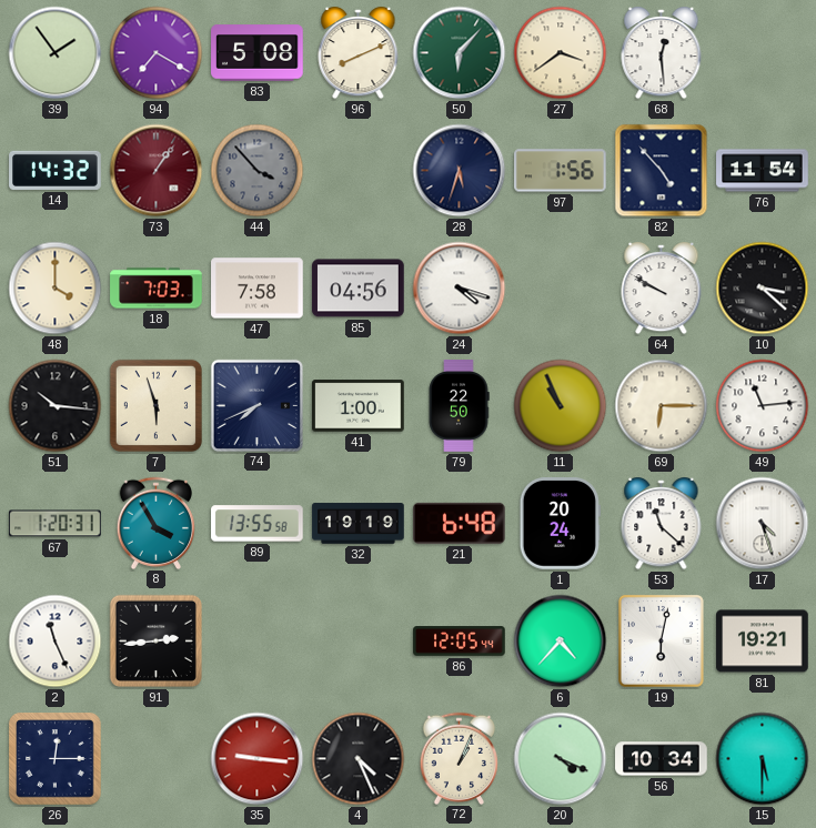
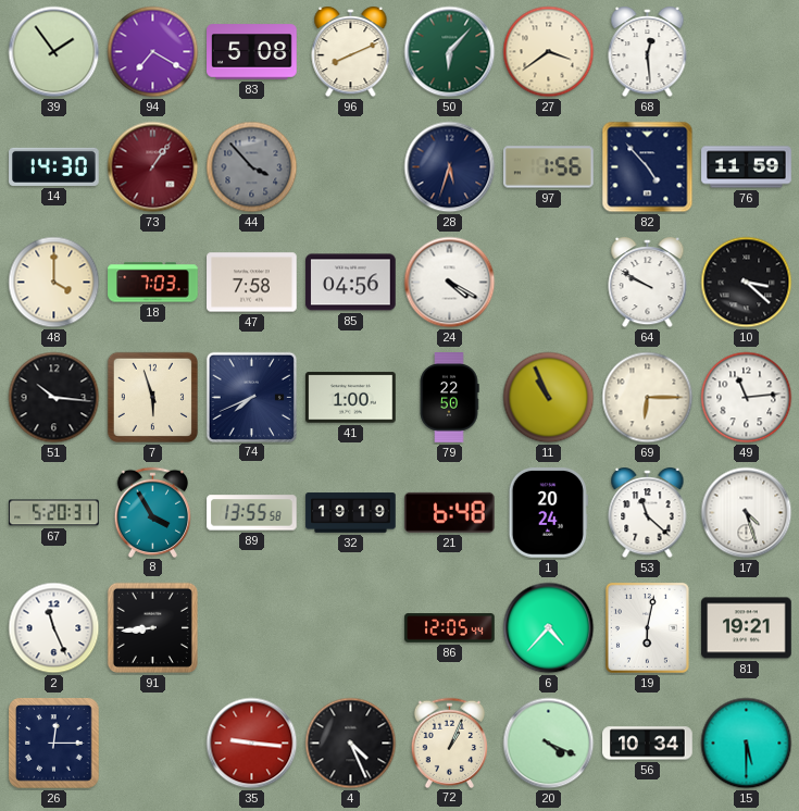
14: 14:32 -> 14:30
76: 11:54 -> 11:59
24: 4:18 -> 4:20
67: 1:20 -> 5:20
91: 2:44 -> 8:44
